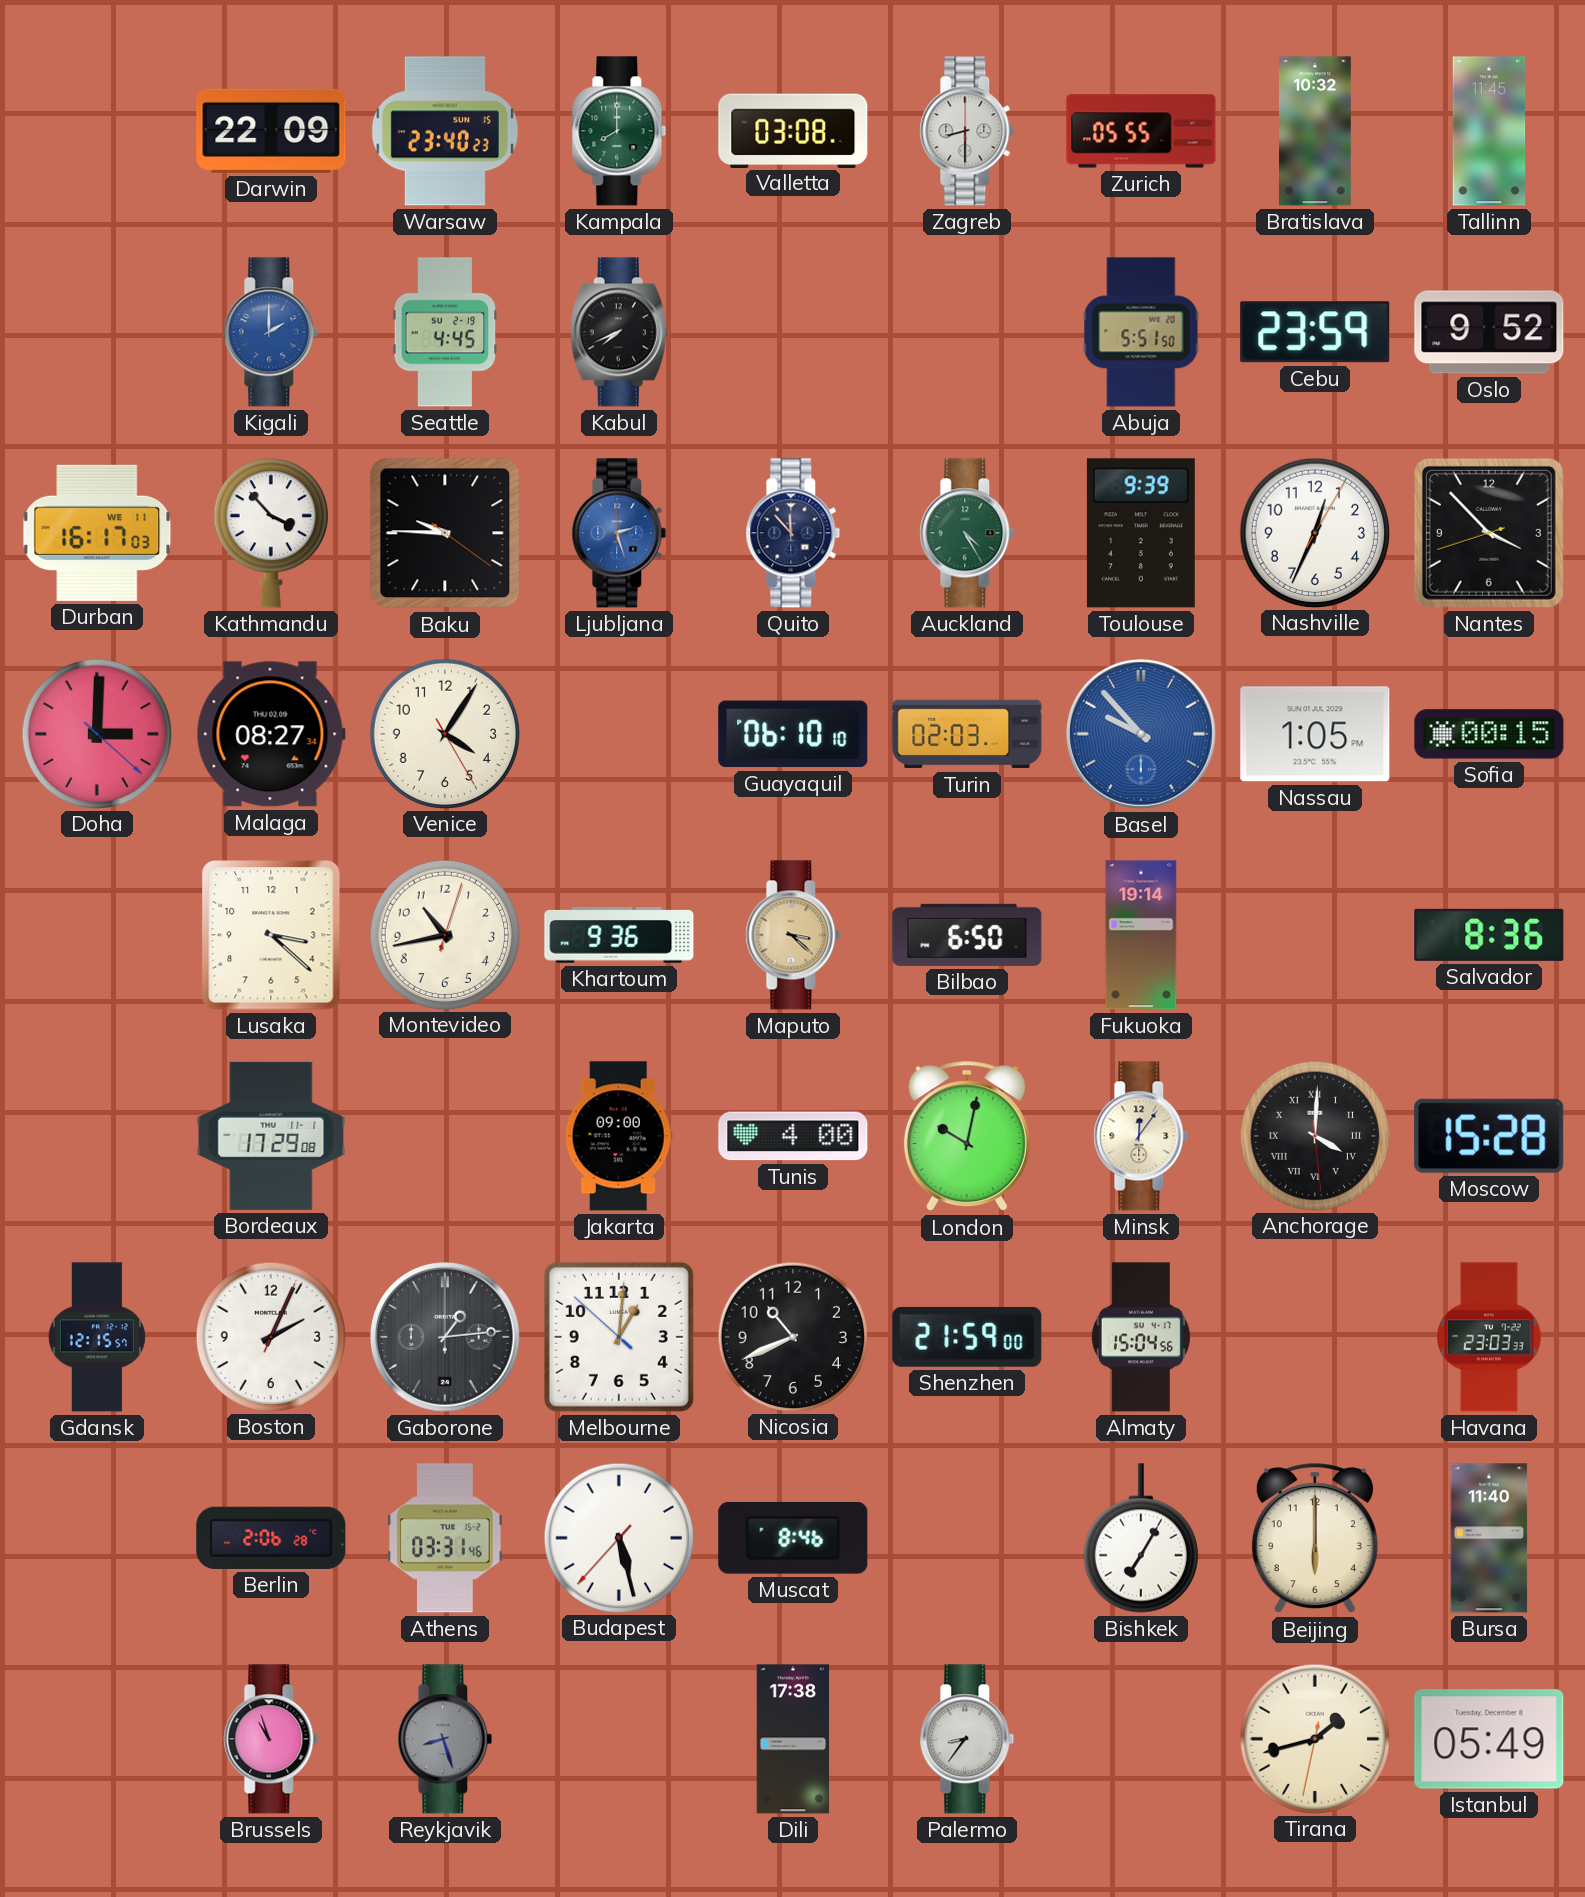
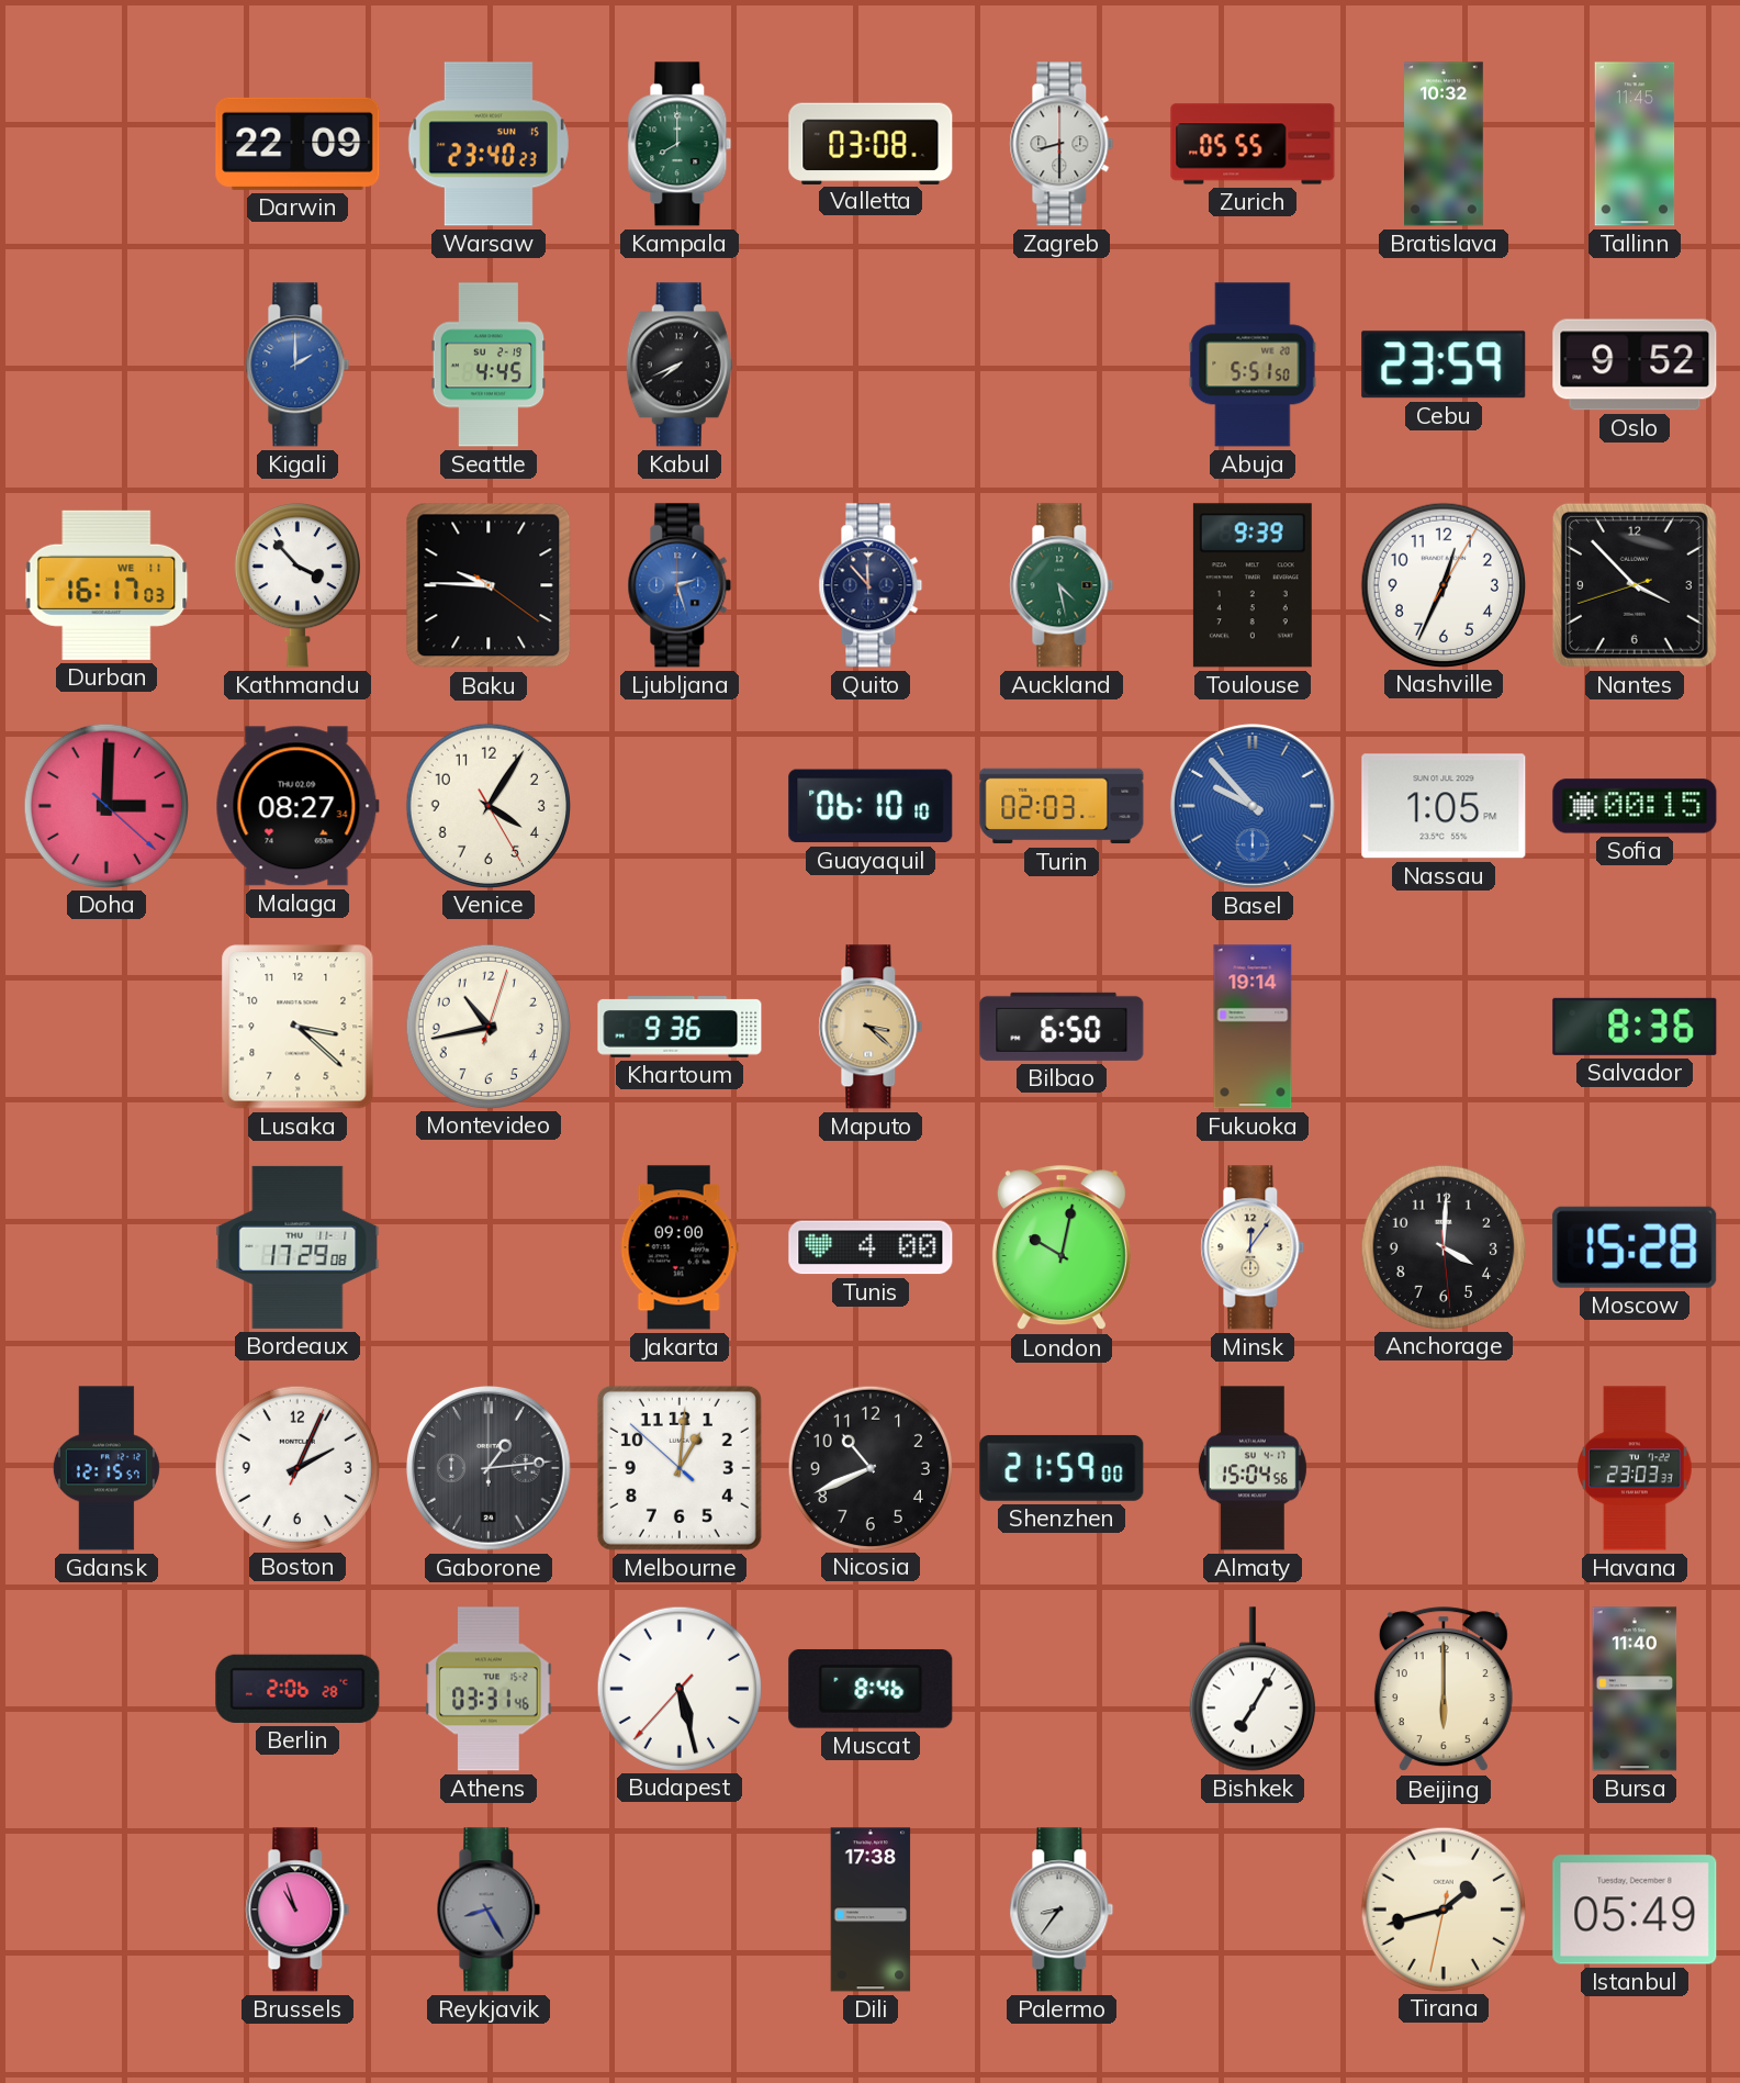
Auckland: 4:25 -> 4:28
Anchorage numerals: Roman -> Arabic
Reykjavik: 8:27 -> 8:25
